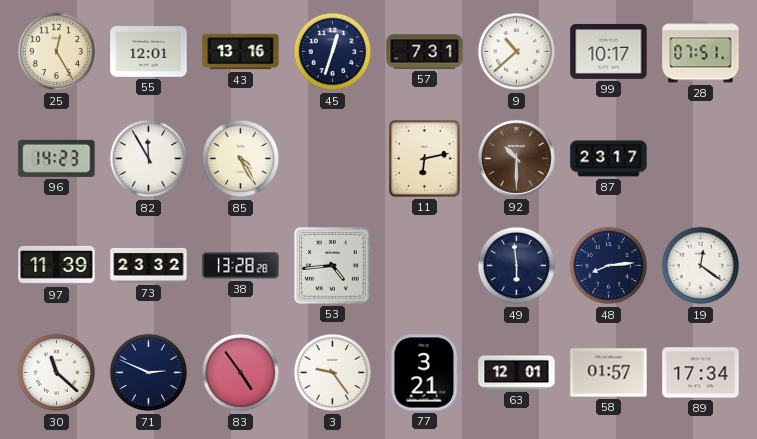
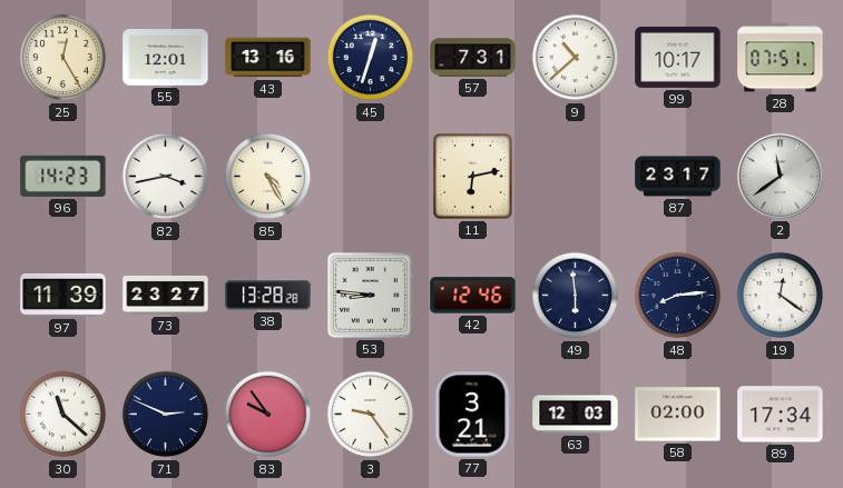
82: 11:55 -> 3:43
92: 10:30 -> none
2: none -> 11:39
73: 23:32 -> 23:27
53: 4:44 -> 8:46
42: none -> 12:46
83: 4:54 -> 9:54
63: 12:01 -> 12:03
58: 01:57 -> 02:00
